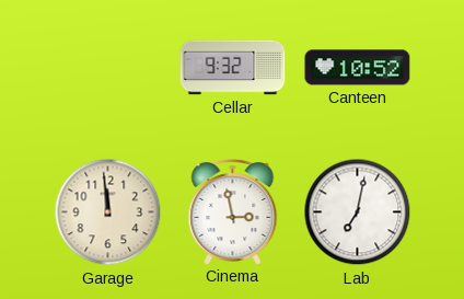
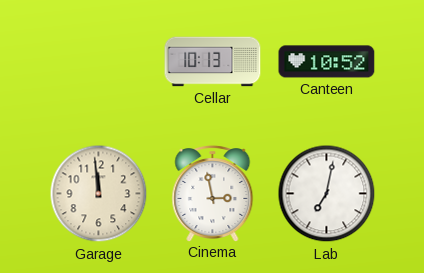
Cellar: 9:32 -> 10:13
